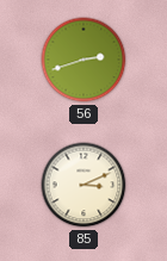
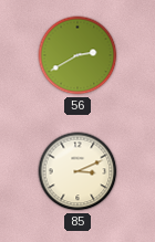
56: 2:42 -> 2:40
